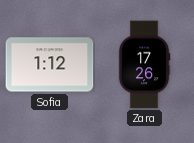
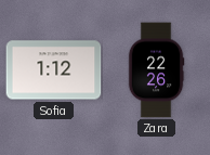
Zara: 17:26 -> 22:26
